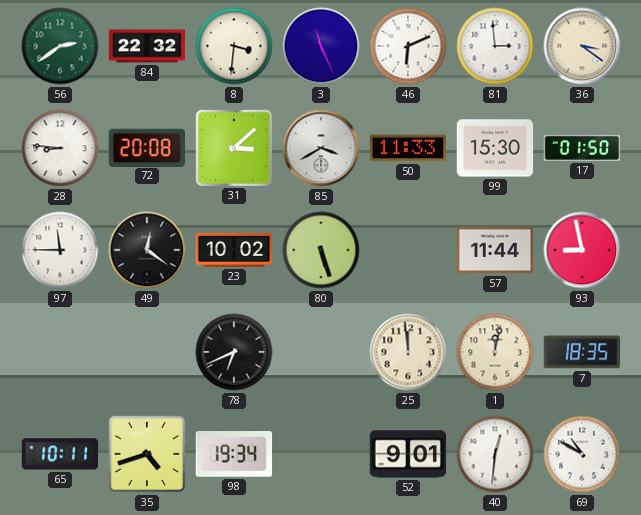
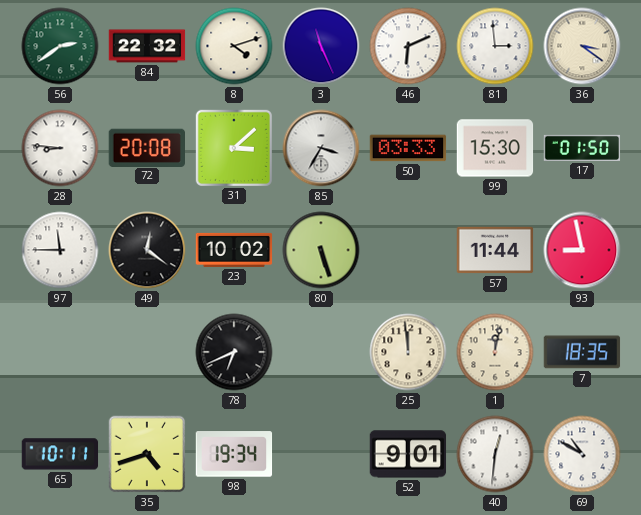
8: 3:31 -> 4:12
85: 3:40 -> 3:35
50: 11:33 -> 03:33
